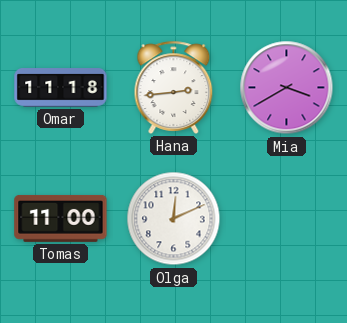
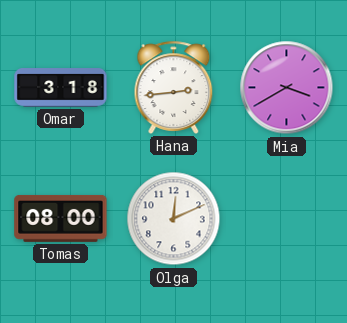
Omar: 11:18 -> 3:18
Tomas: 11:00 -> 08:00
